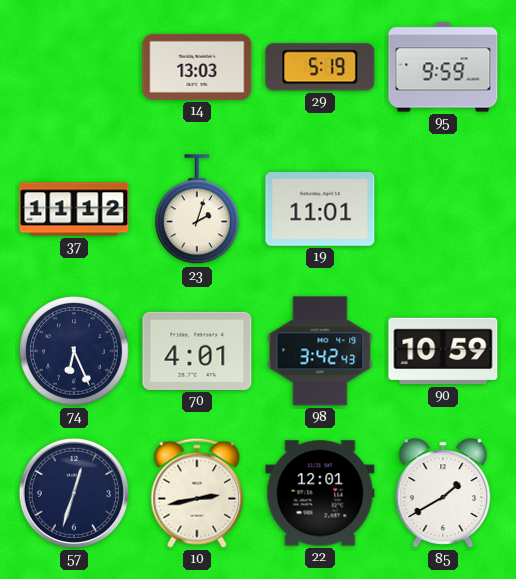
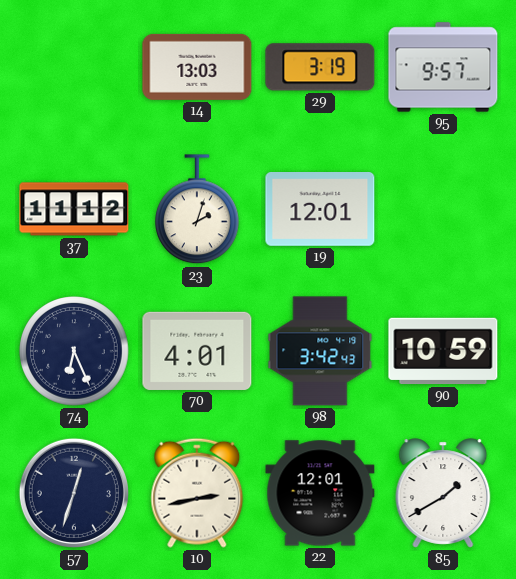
29: 5:19 -> 3:19
95: 9:59 -> 9:57
19: 11:01 -> 12:01
